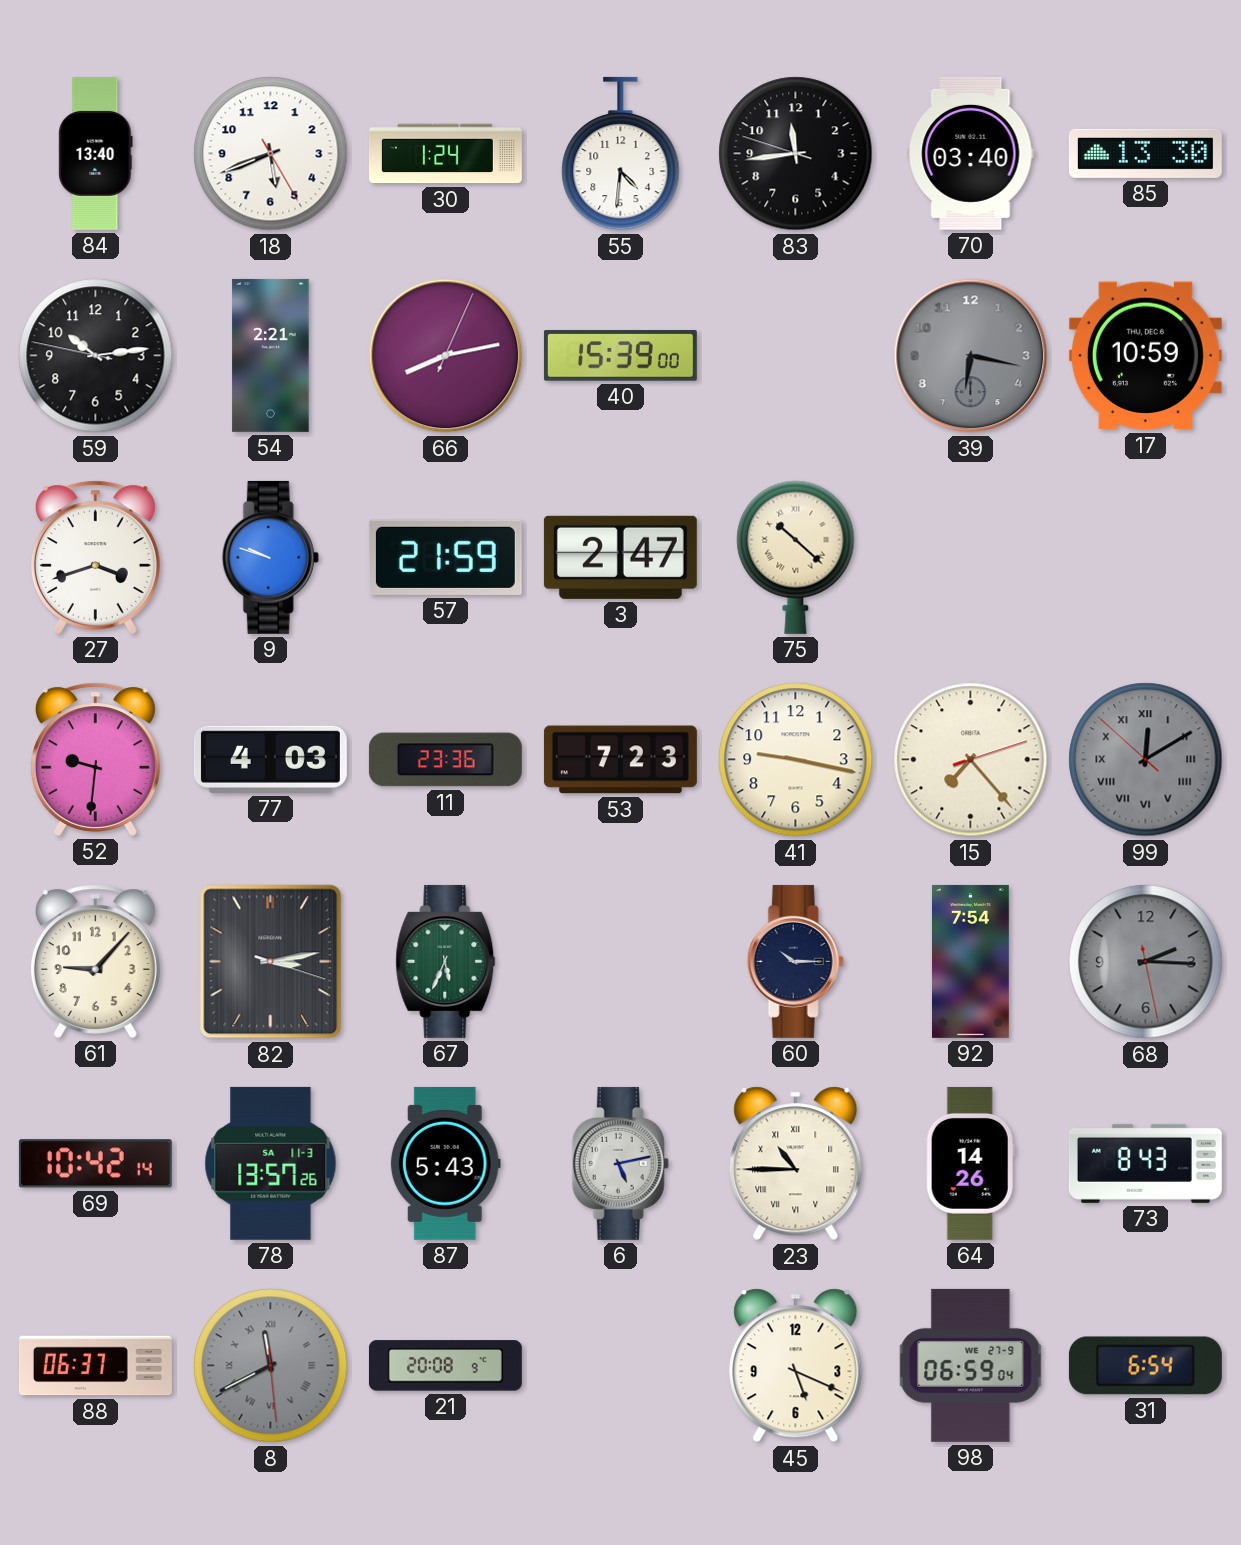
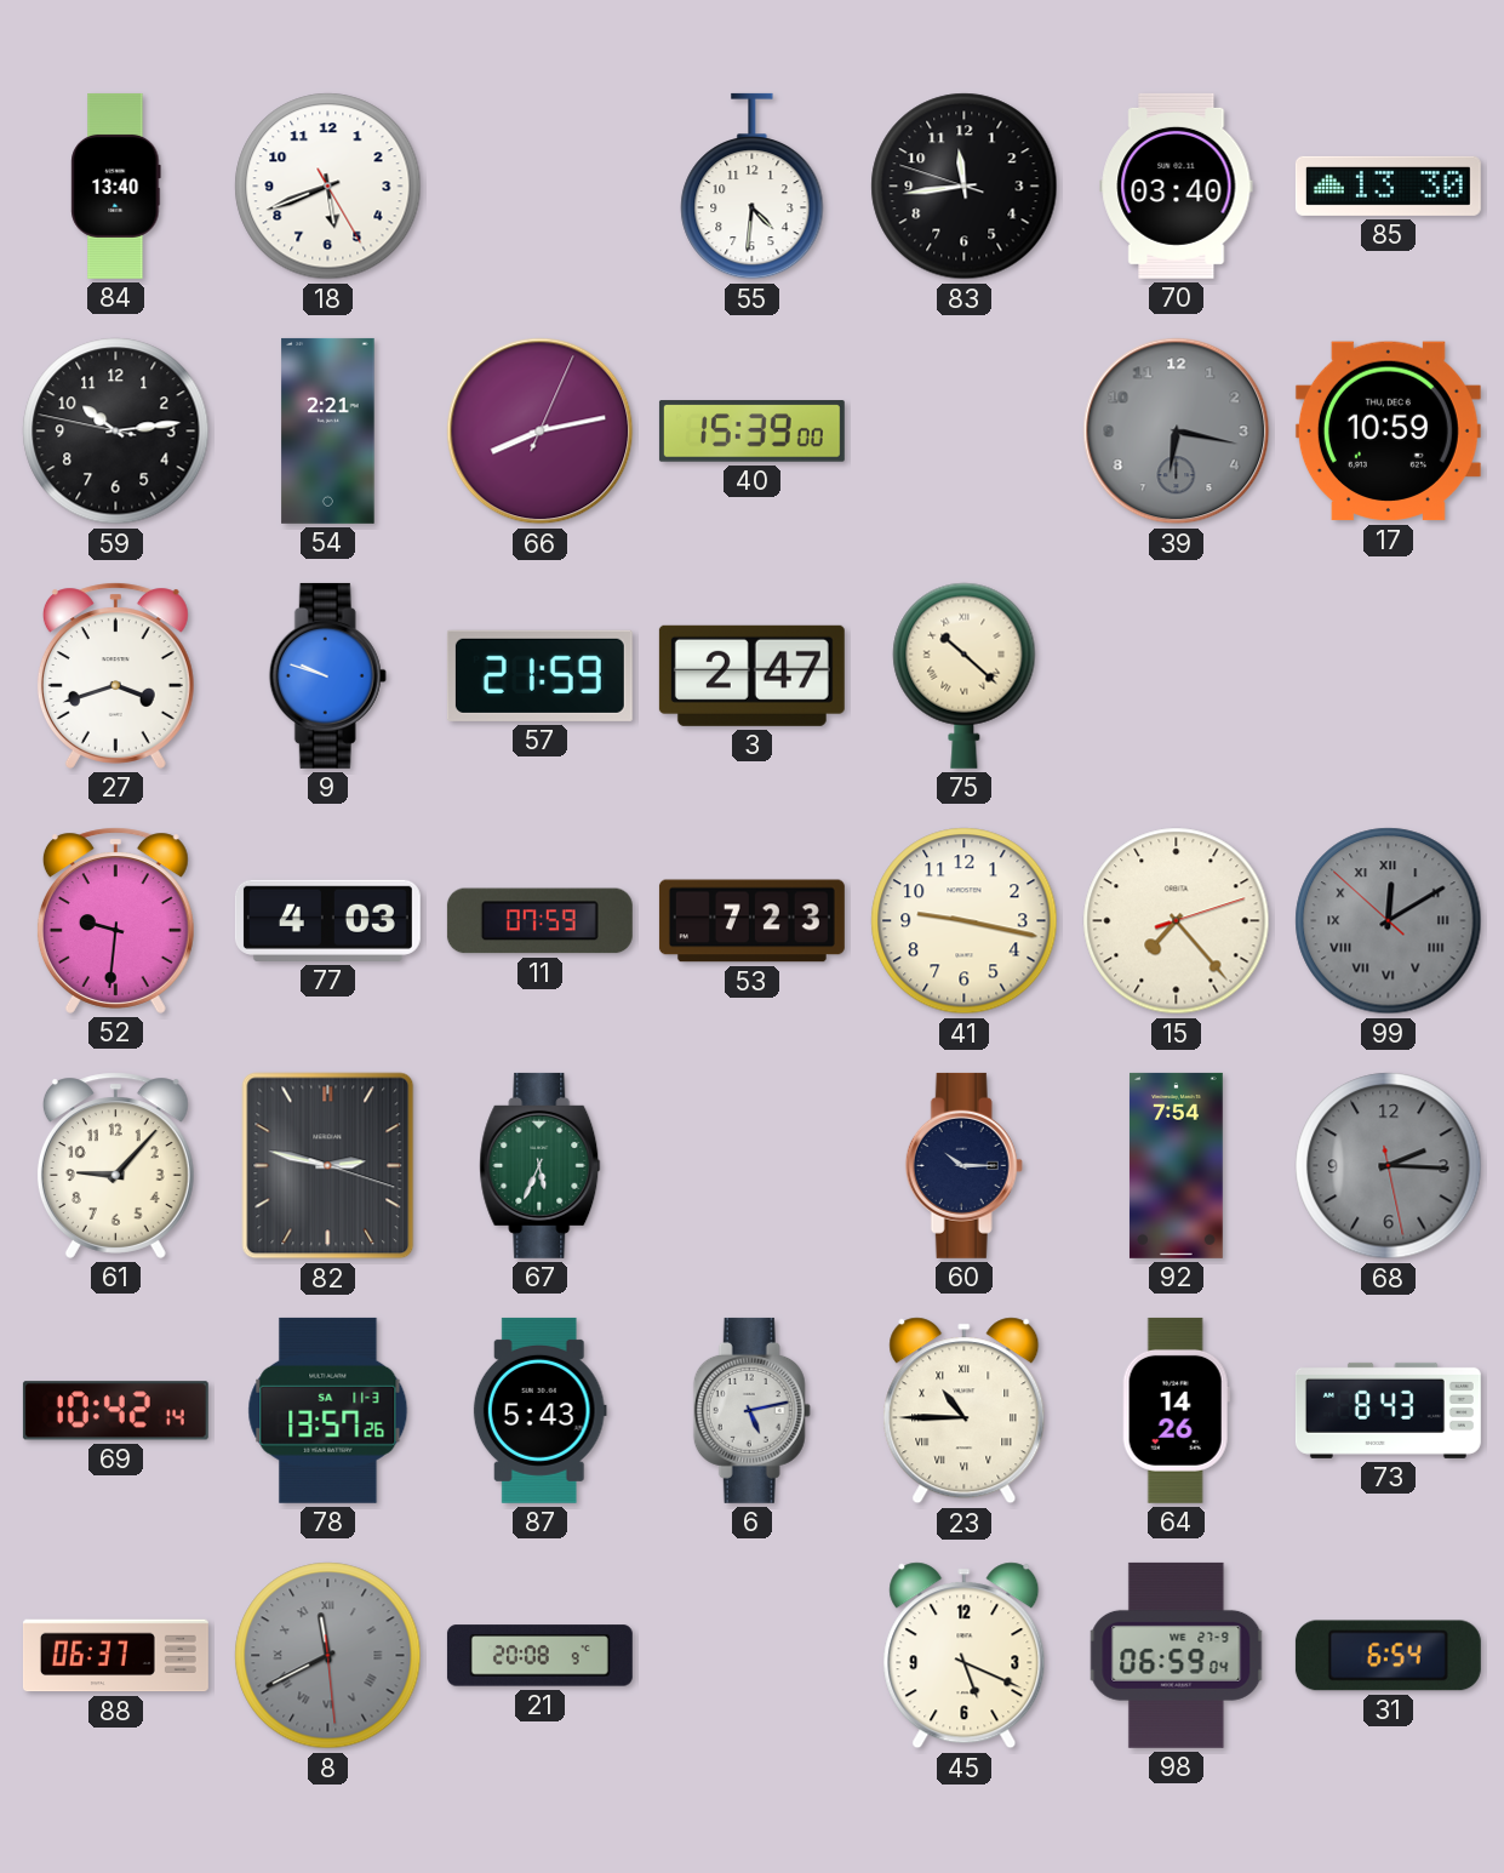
30: 1:24 -> none
11: 23:36 -> 07:59
82: 3:13 -> 2:47
